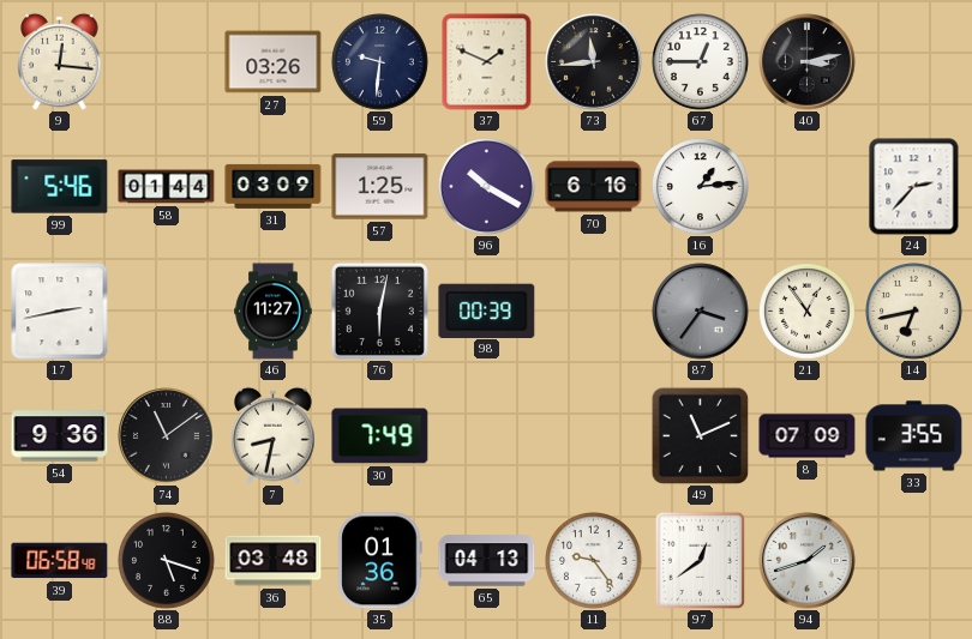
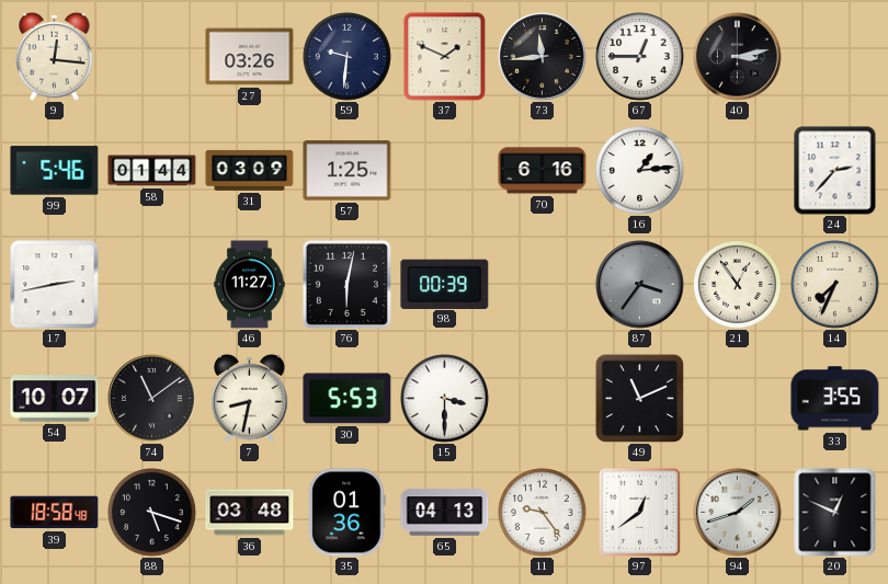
96: 10:20 -> none
14: 6:43 -> 7:34
54: 9:36 -> 10:07
30: 7:49 -> 5:53
15: none -> 3:30
8: 07:09 -> none
39: 06:58 -> 18:58
20: none -> 12:49
